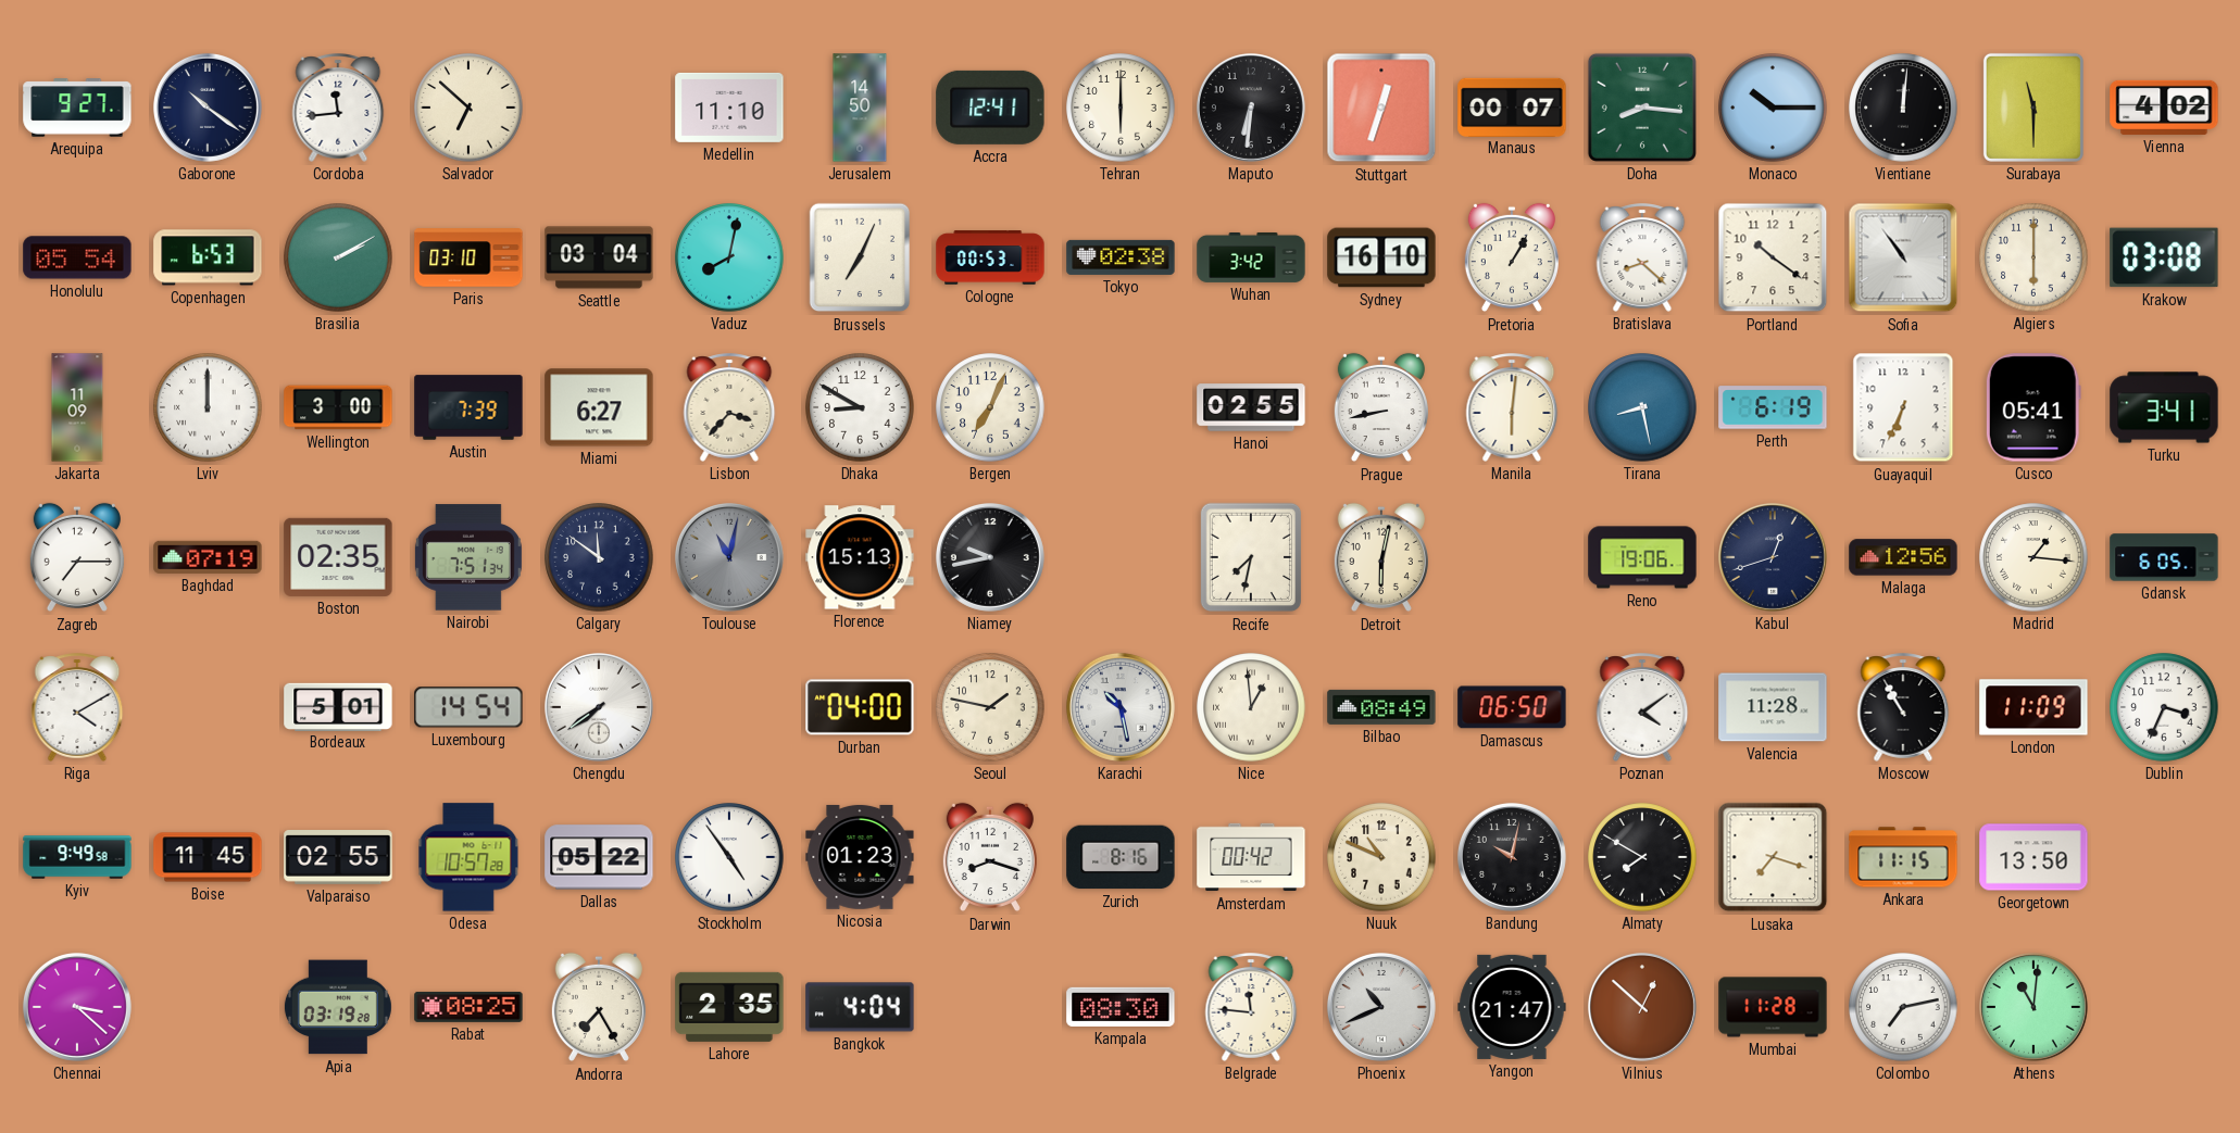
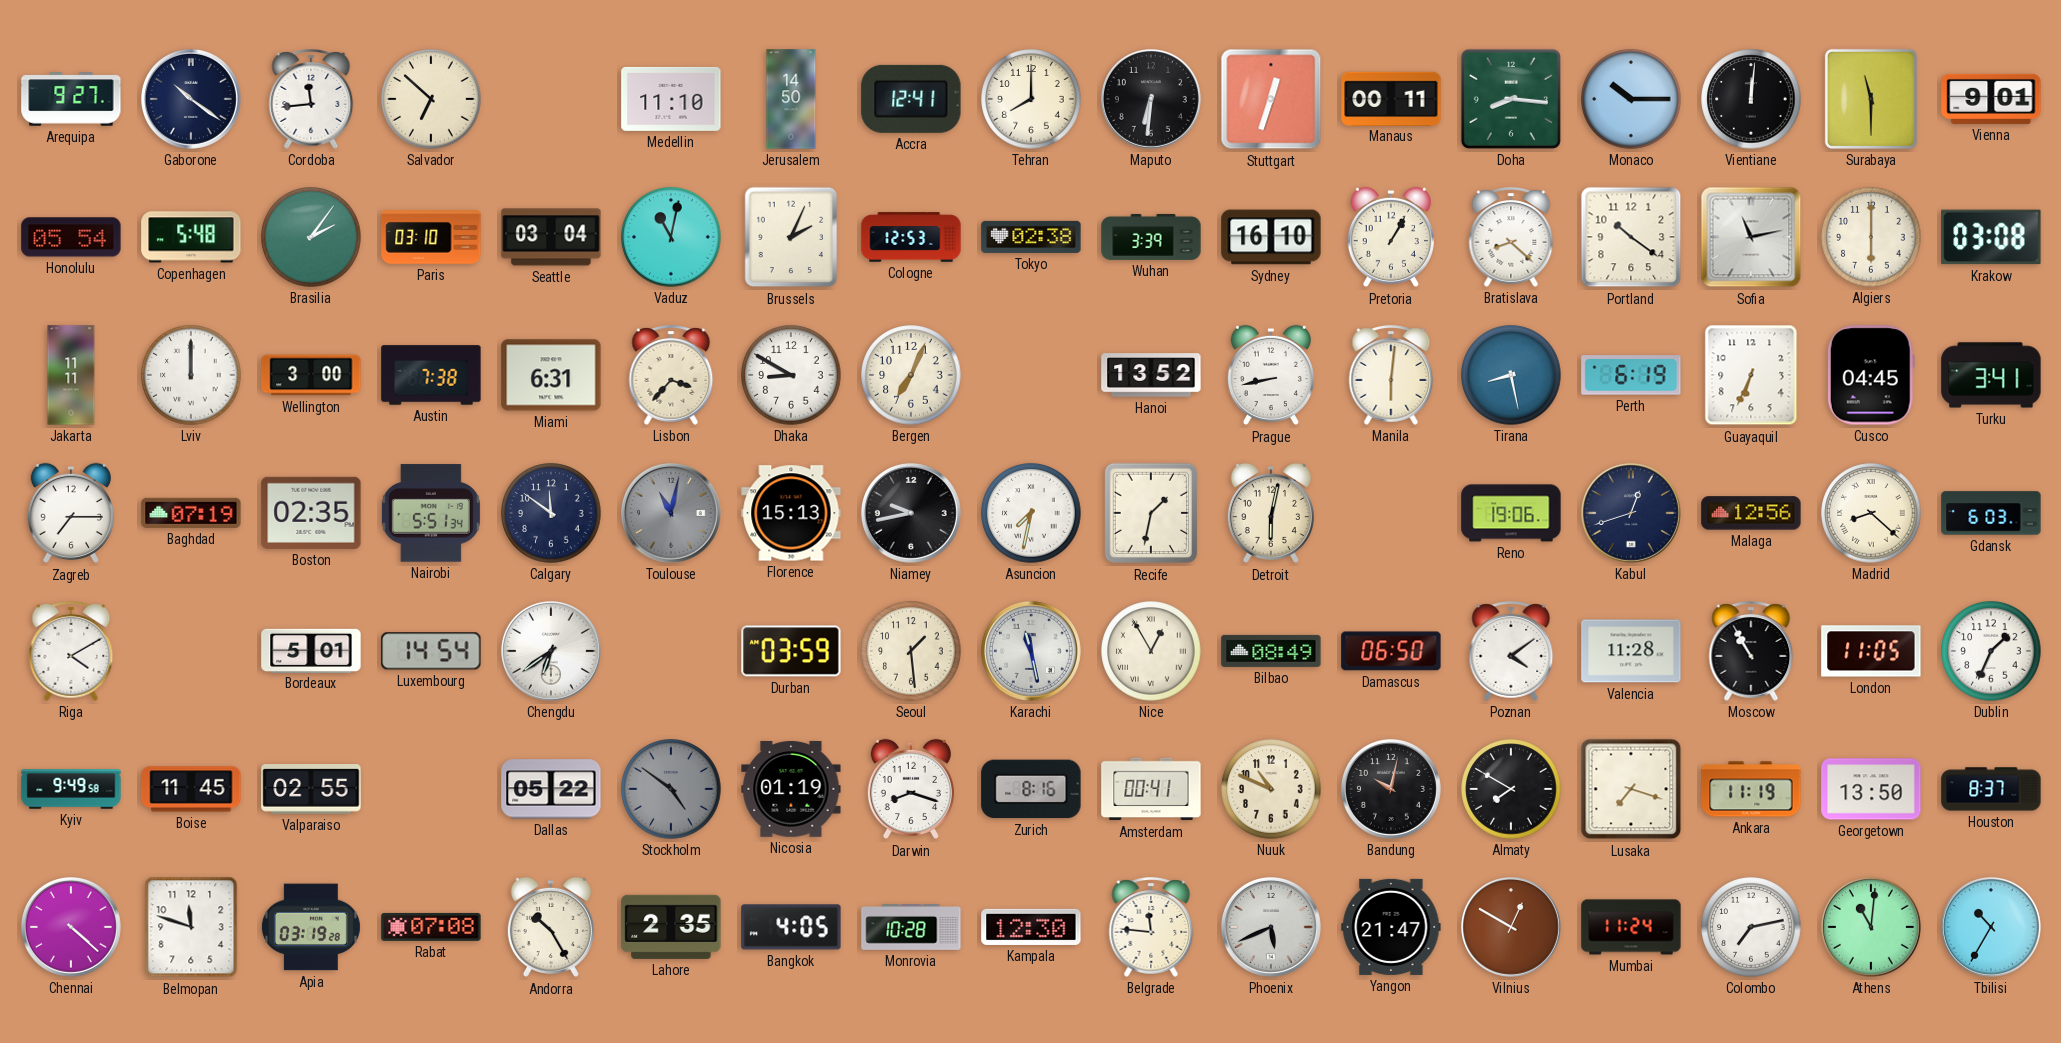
Tehran: 6:00 -> 8:00
Manaus: 00:07 -> 00:11
Vienna: 4:02 -> 9:01
Copenhagen: 6:53 -> 5:48
Brasilia: 2:10 -> 2:06
Vaduz: 8:02 -> 11:02
Brussels: 7:04 -> 2:04
Cologne: 00:53 -> 12:53
Wuhan: 3:42 -> 3:39
Sofia: 10:54 -> 11:13
Jakarta: 11:09 -> 11:11
Austin: 7:39 -> 7:38
Miami: 6:27 -> 6:31
Hanoi: 02:55 -> 13:52
Cusco: 05:41 -> 04:45
Nairobi: 7:51 -> 5:51
Asuncion: none -> 7:32
Recife: 7:32 -> 1:32
Madrid: 1:16 -> 8:22
Gdansk: 6:05 -> 6:03
Chengdu: 7:39 -> 6:39
Durban: 04:00 -> 03:59
Seoul: 1:47 -> 1:29
Karachi: 10:28 -> 11:28
Nice: 12:59 -> 12:55
London: 11:09 -> 11:05
Dublin: 3:34 -> 1:34
Odesa: 10:57 -> none
Stockholm: 4:54 -> 4:51
Stockholm dial: white -> grey
Nicosia: 01:23 -> 01:19
Amsterdam: 00:42 -> 00:41
Ankara: 11:15 -> 11:19
Houston: none -> 8:37
Chennai: 3:22 -> 4:22
Belmopan: none -> 11:48
Rabat: 08:25 -> 07:08
Andorra: 7:25 -> 10:25
Bangkok: 4:04 -> 4:05
Monrovia: none -> 10:28
Kampala: 08:30 -> 12:30
Phoenix: 10:41 -> 5:41
Vilnius: 12:52 -> 12:50
Mumbai: 11:28 -> 11:24
Tbilisi: none -> 10:35
